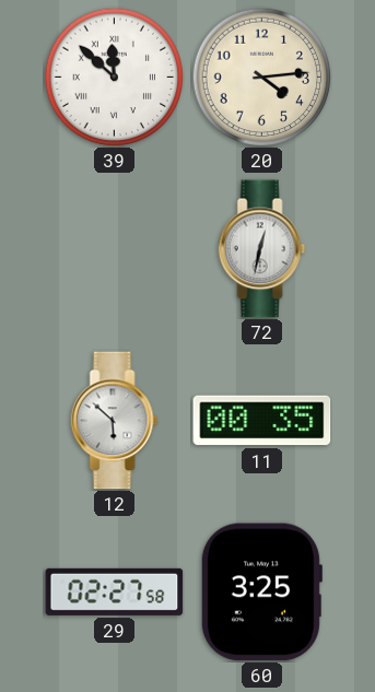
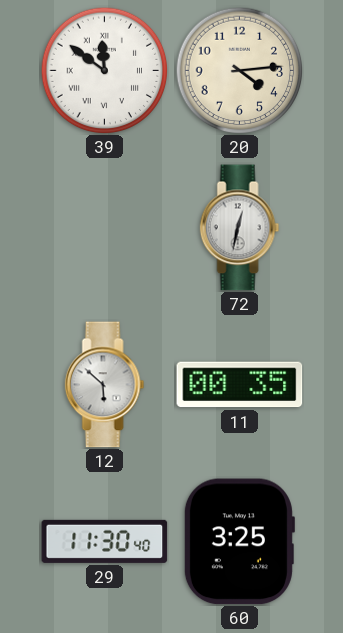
39: 11:52 -> 11:51
29: 02:27 -> 11:30
